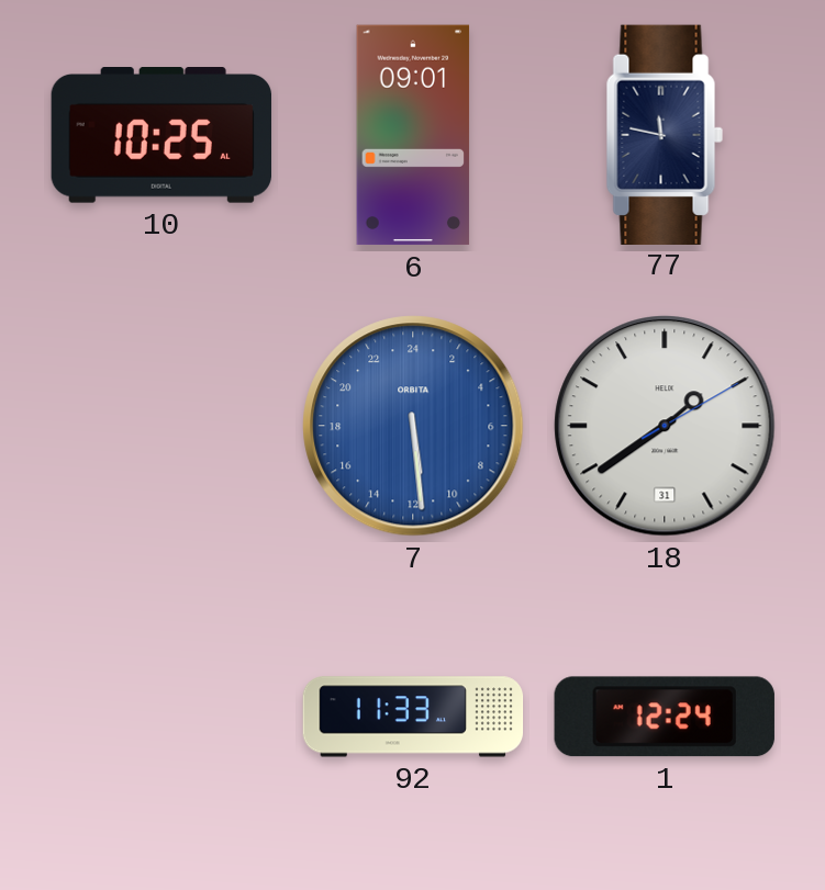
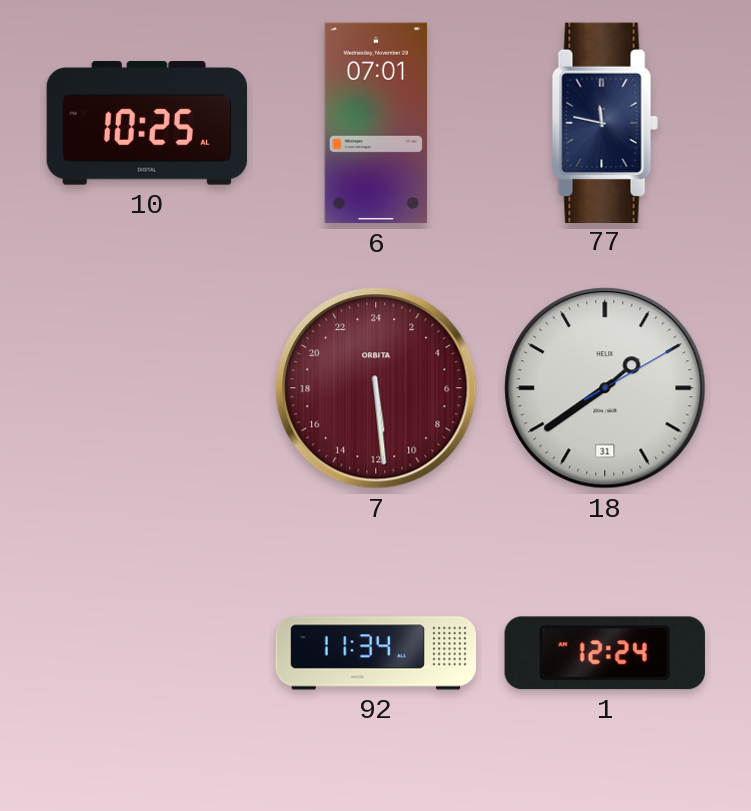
6: 09:01 -> 07:01
7 dial: blue -> burgundy
92: 11:33 -> 11:34
